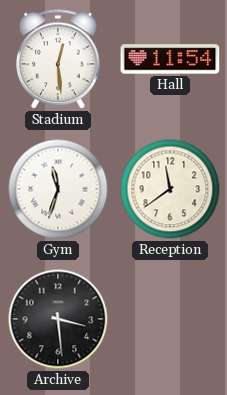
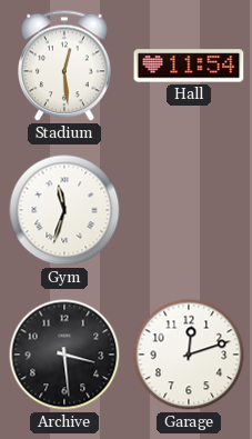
Reception: 11:39 -> none
Garage: none -> 12:12
